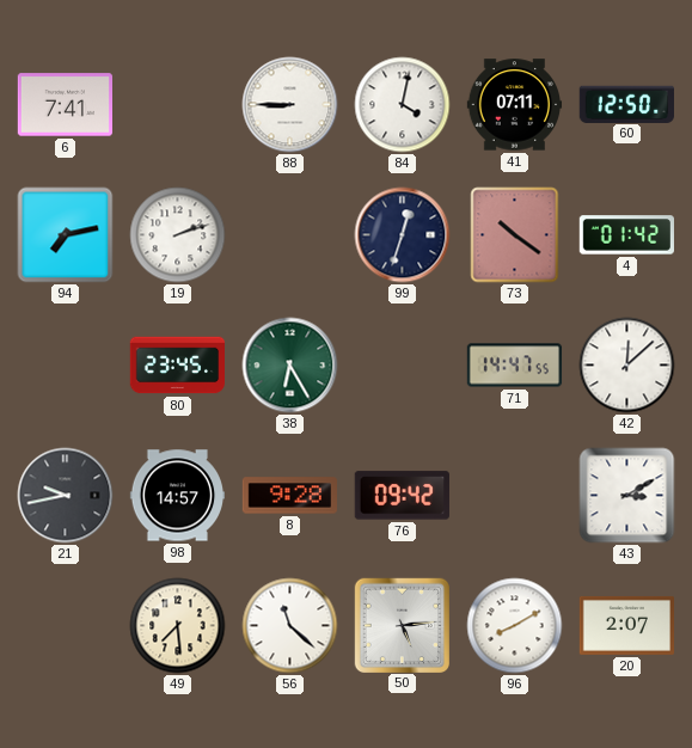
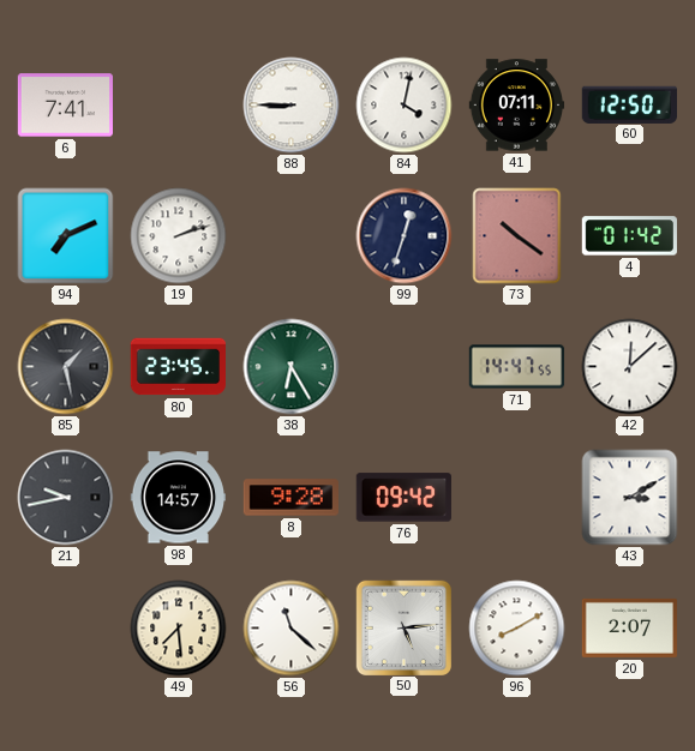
94: 7:13 -> 7:11
85: none -> 1:28
